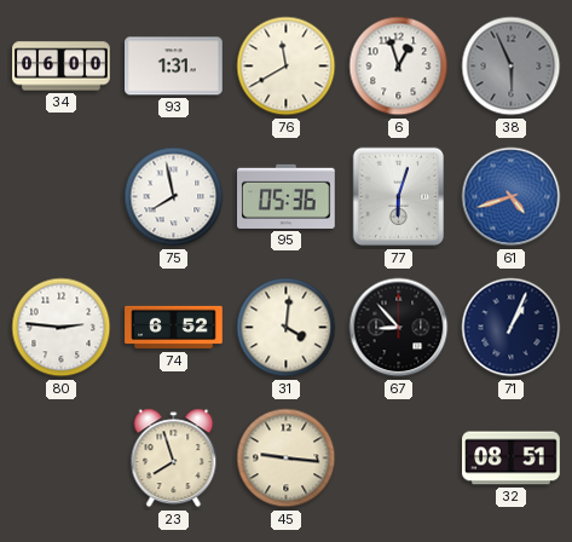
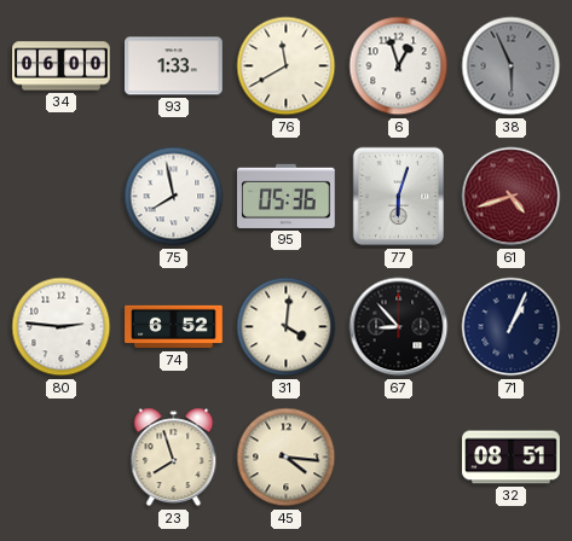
93: 1:31 -> 1:33
61 dial: blue -> burgundy
45: 9:16 -> 4:16
